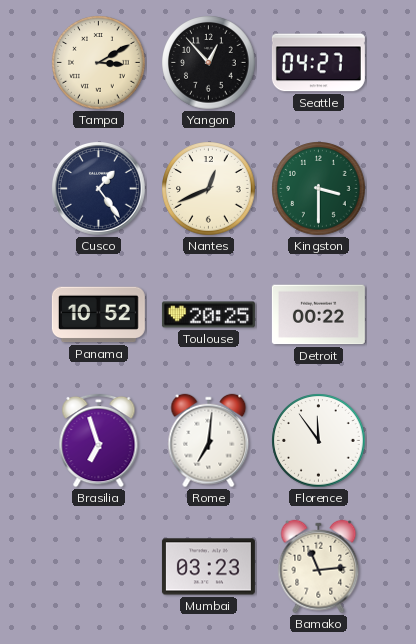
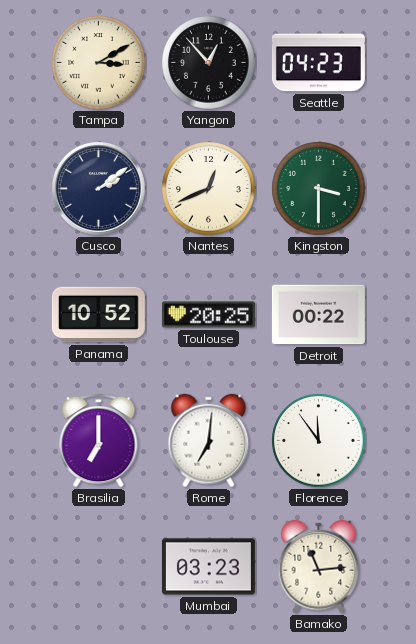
Seattle: 04:27 -> 04:23
Cusco: 1:24 -> 2:09
Brasilia: 6:57 -> 7:00
